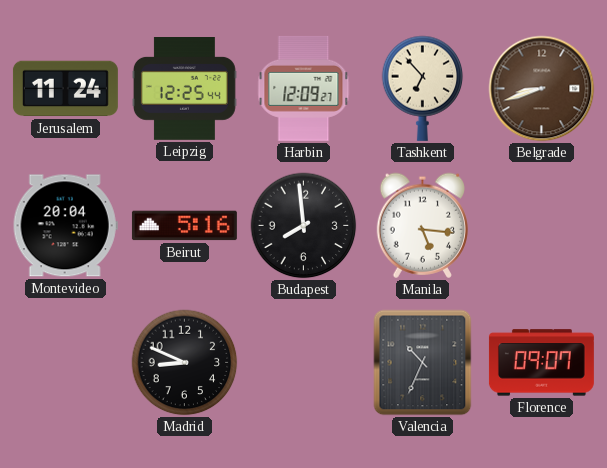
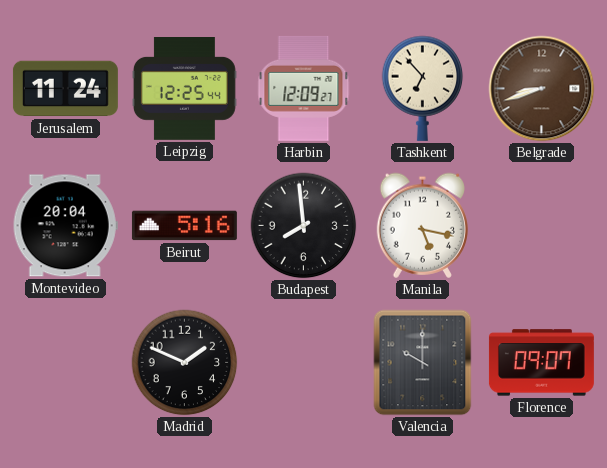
Manila: 5:16 -> 5:17
Madrid: 8:49 -> 1:49
Valencia: 10:34 -> 10:00
